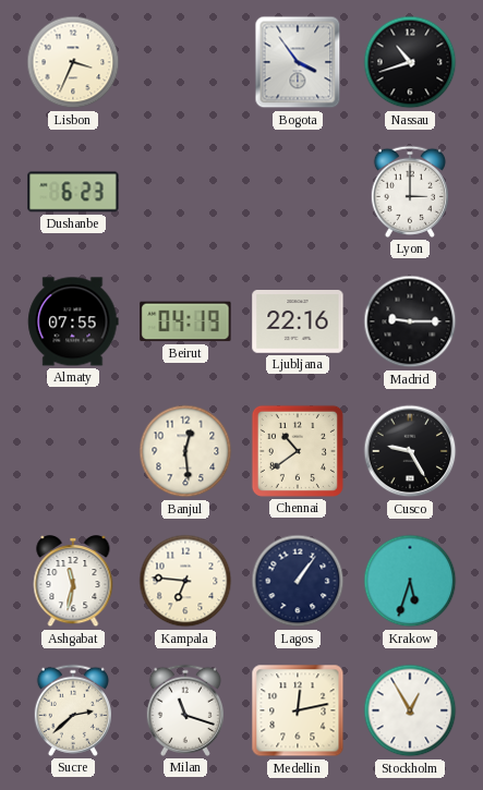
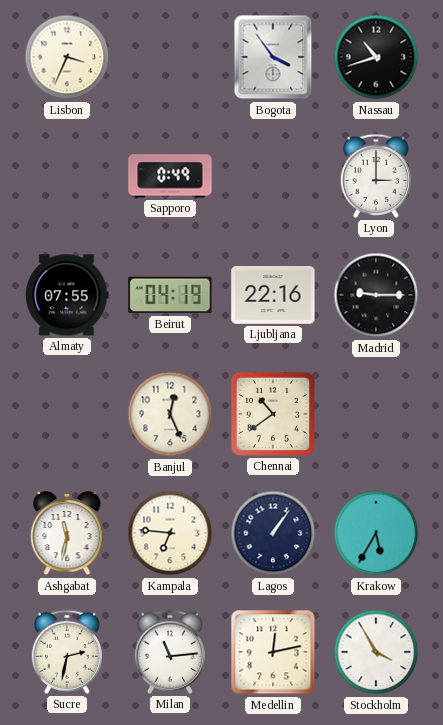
Dushanbe: 6:23 -> none
Sapporo: none -> 0:49
Banjul: 12:29 -> 12:26
Cusco: 9:25 -> none
Krakow: 5:33 -> 5:35
Sucre: 2:38 -> 2:32
Milan: 11:18 -> 11:14
Stockholm: 12:55 -> 3:55
